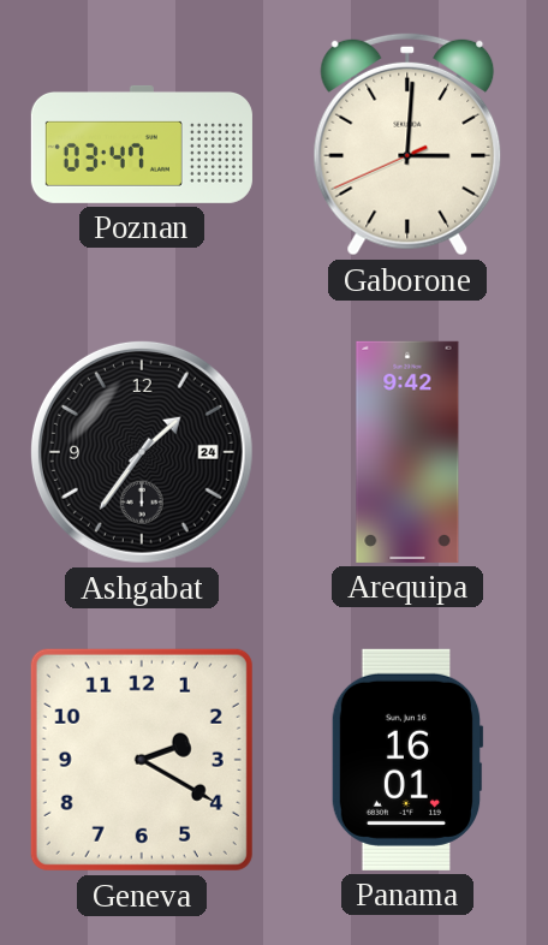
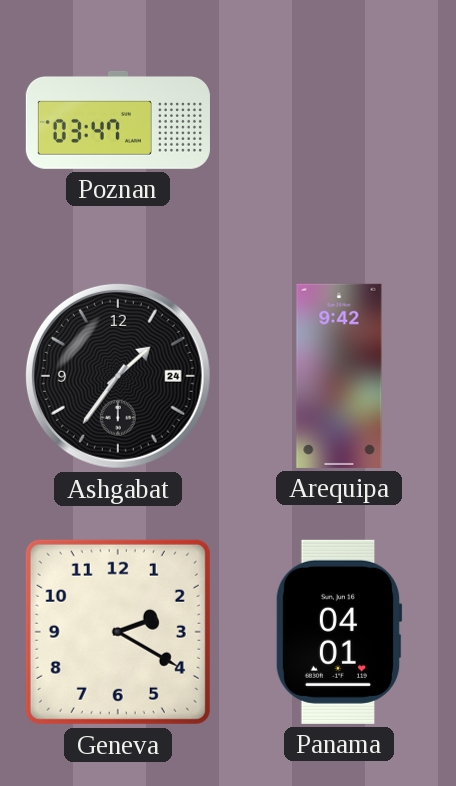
Gaborone: 3:00 -> none
Panama: 16:01 -> 04:01
